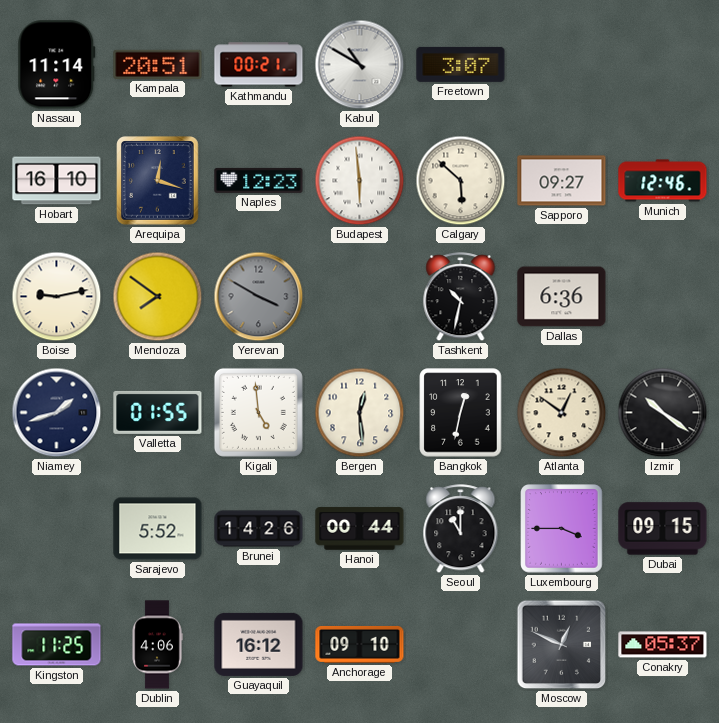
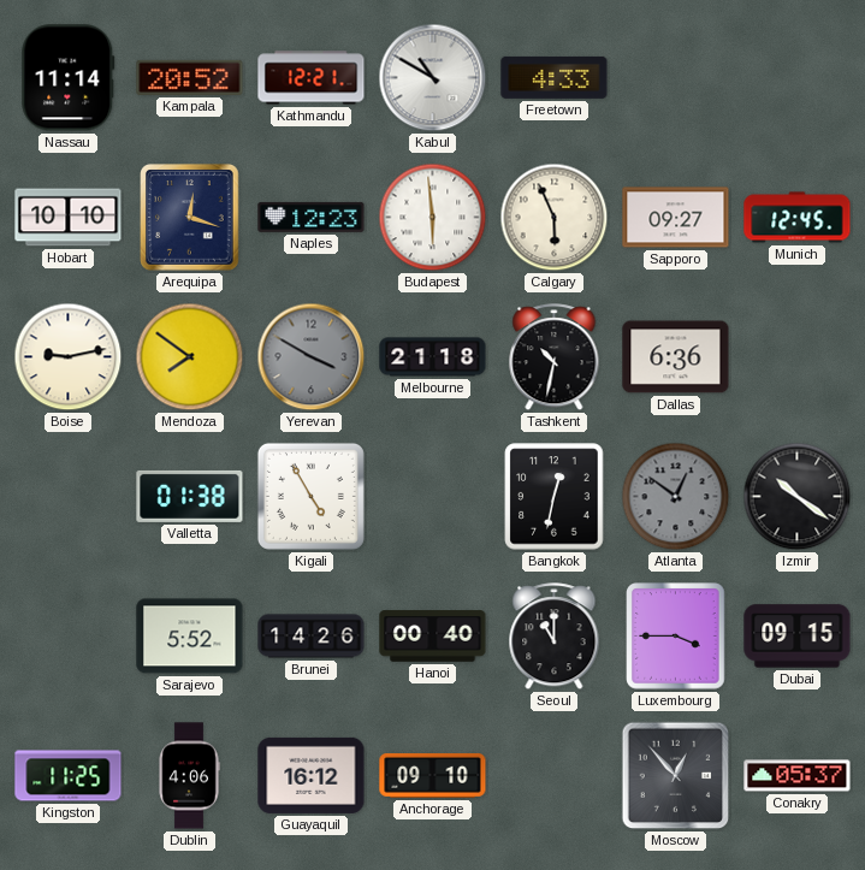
Kampala: 20:51 -> 20:52
Kathmandu: 00:21 -> 12:21
Freetown: 3:07 -> 4:33
Hobart: 16:10 -> 10:10
Calgary: 5:52 -> 5:56
Munich: 12:46 -> 12:45
Melbourne: none -> 21:18
Niamey: 1:42 -> none
Valletta: 01:55 -> 01:38
Kigali: 4:59 -> 4:55
Bergen: 12:29 -> none
Atlanta dial: cream -> grey
Hanoi: 00:44 -> 00:40
Moscow: 12:49 -> 12:53
